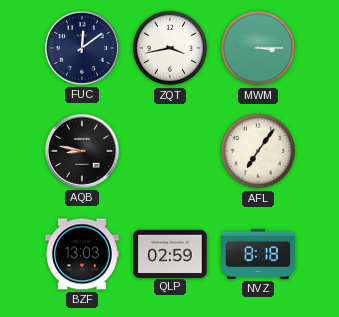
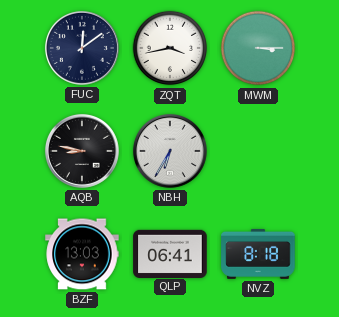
NBH: none -> 6:35
AFL: 7:06 -> none
QLP: 02:59 -> 06:41
